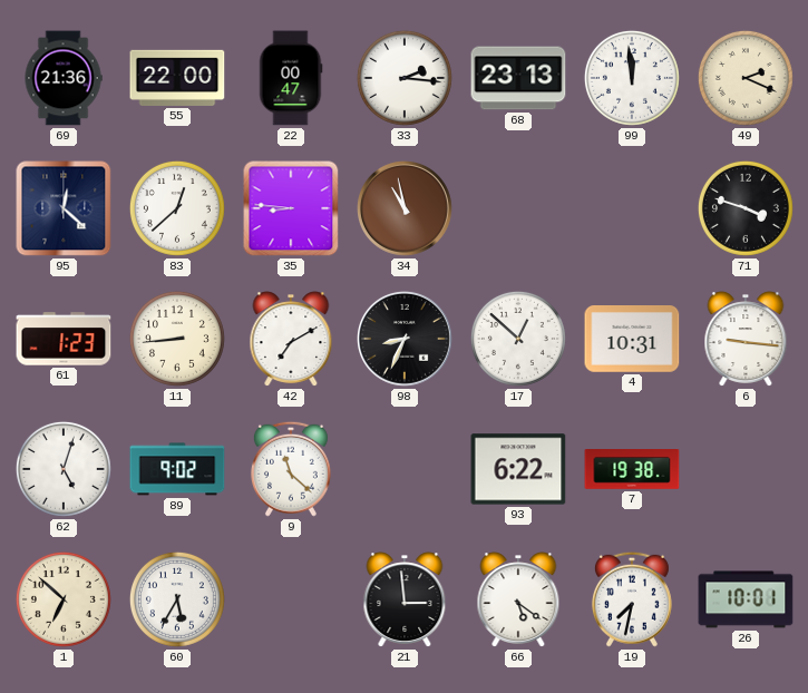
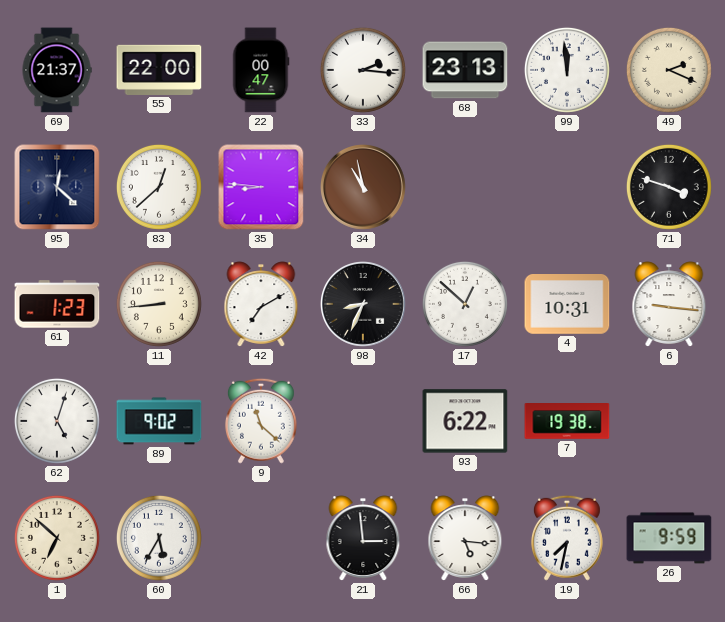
69: 21:36 -> 21:37
66: 5:21 -> 5:16
26: 10:01 -> 9:59
